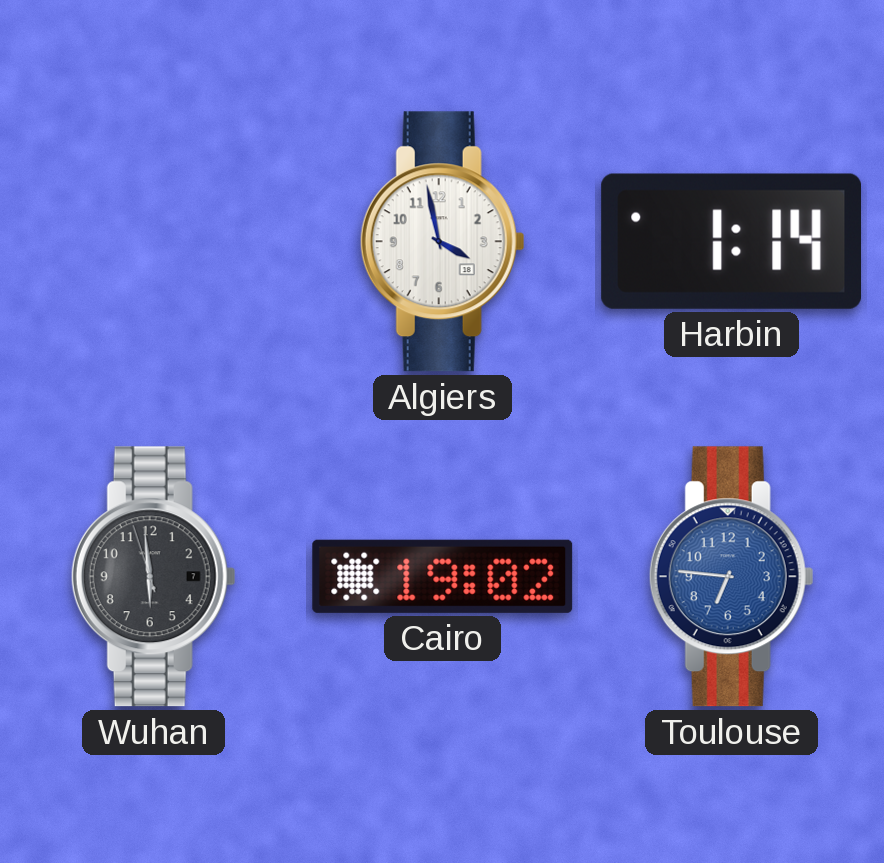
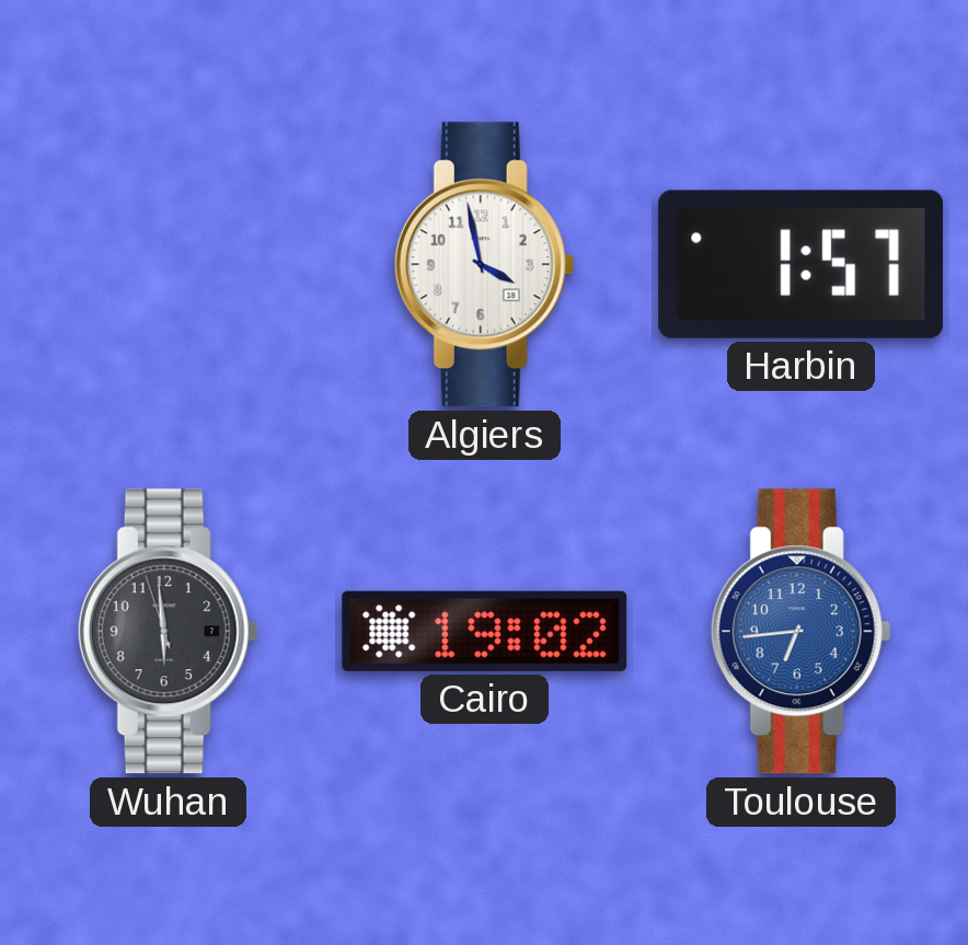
Harbin: 1:14 -> 1:57
Toulouse: 6:46 -> 6:44
